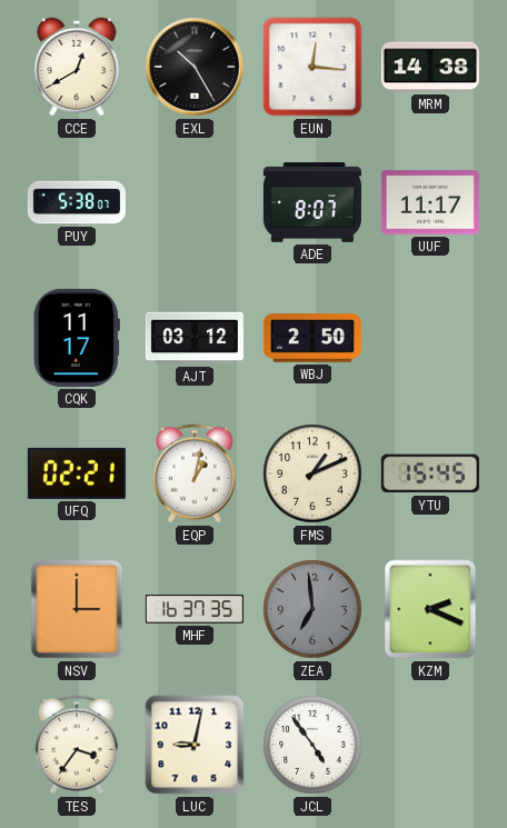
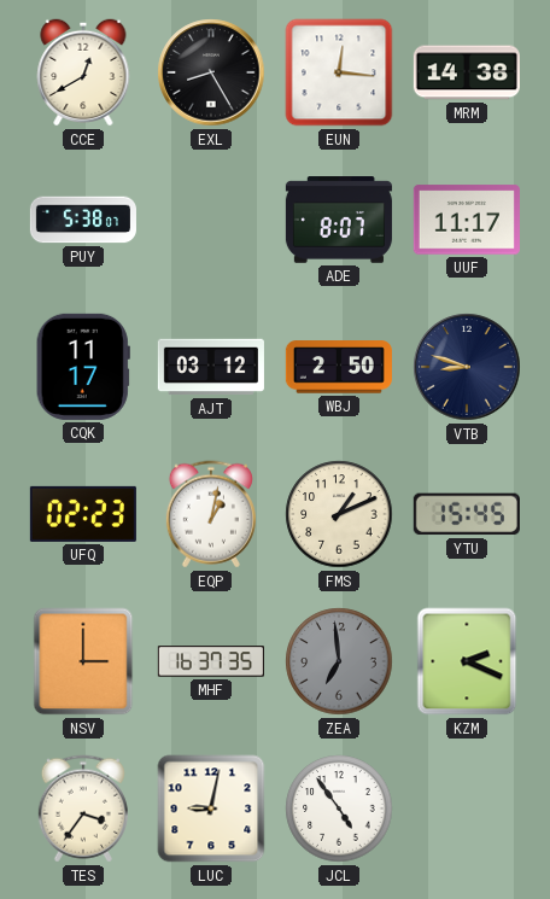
EXL: 10:25 -> 8:25
VTB: none -> 8:48
UFQ: 02:21 -> 02:23
